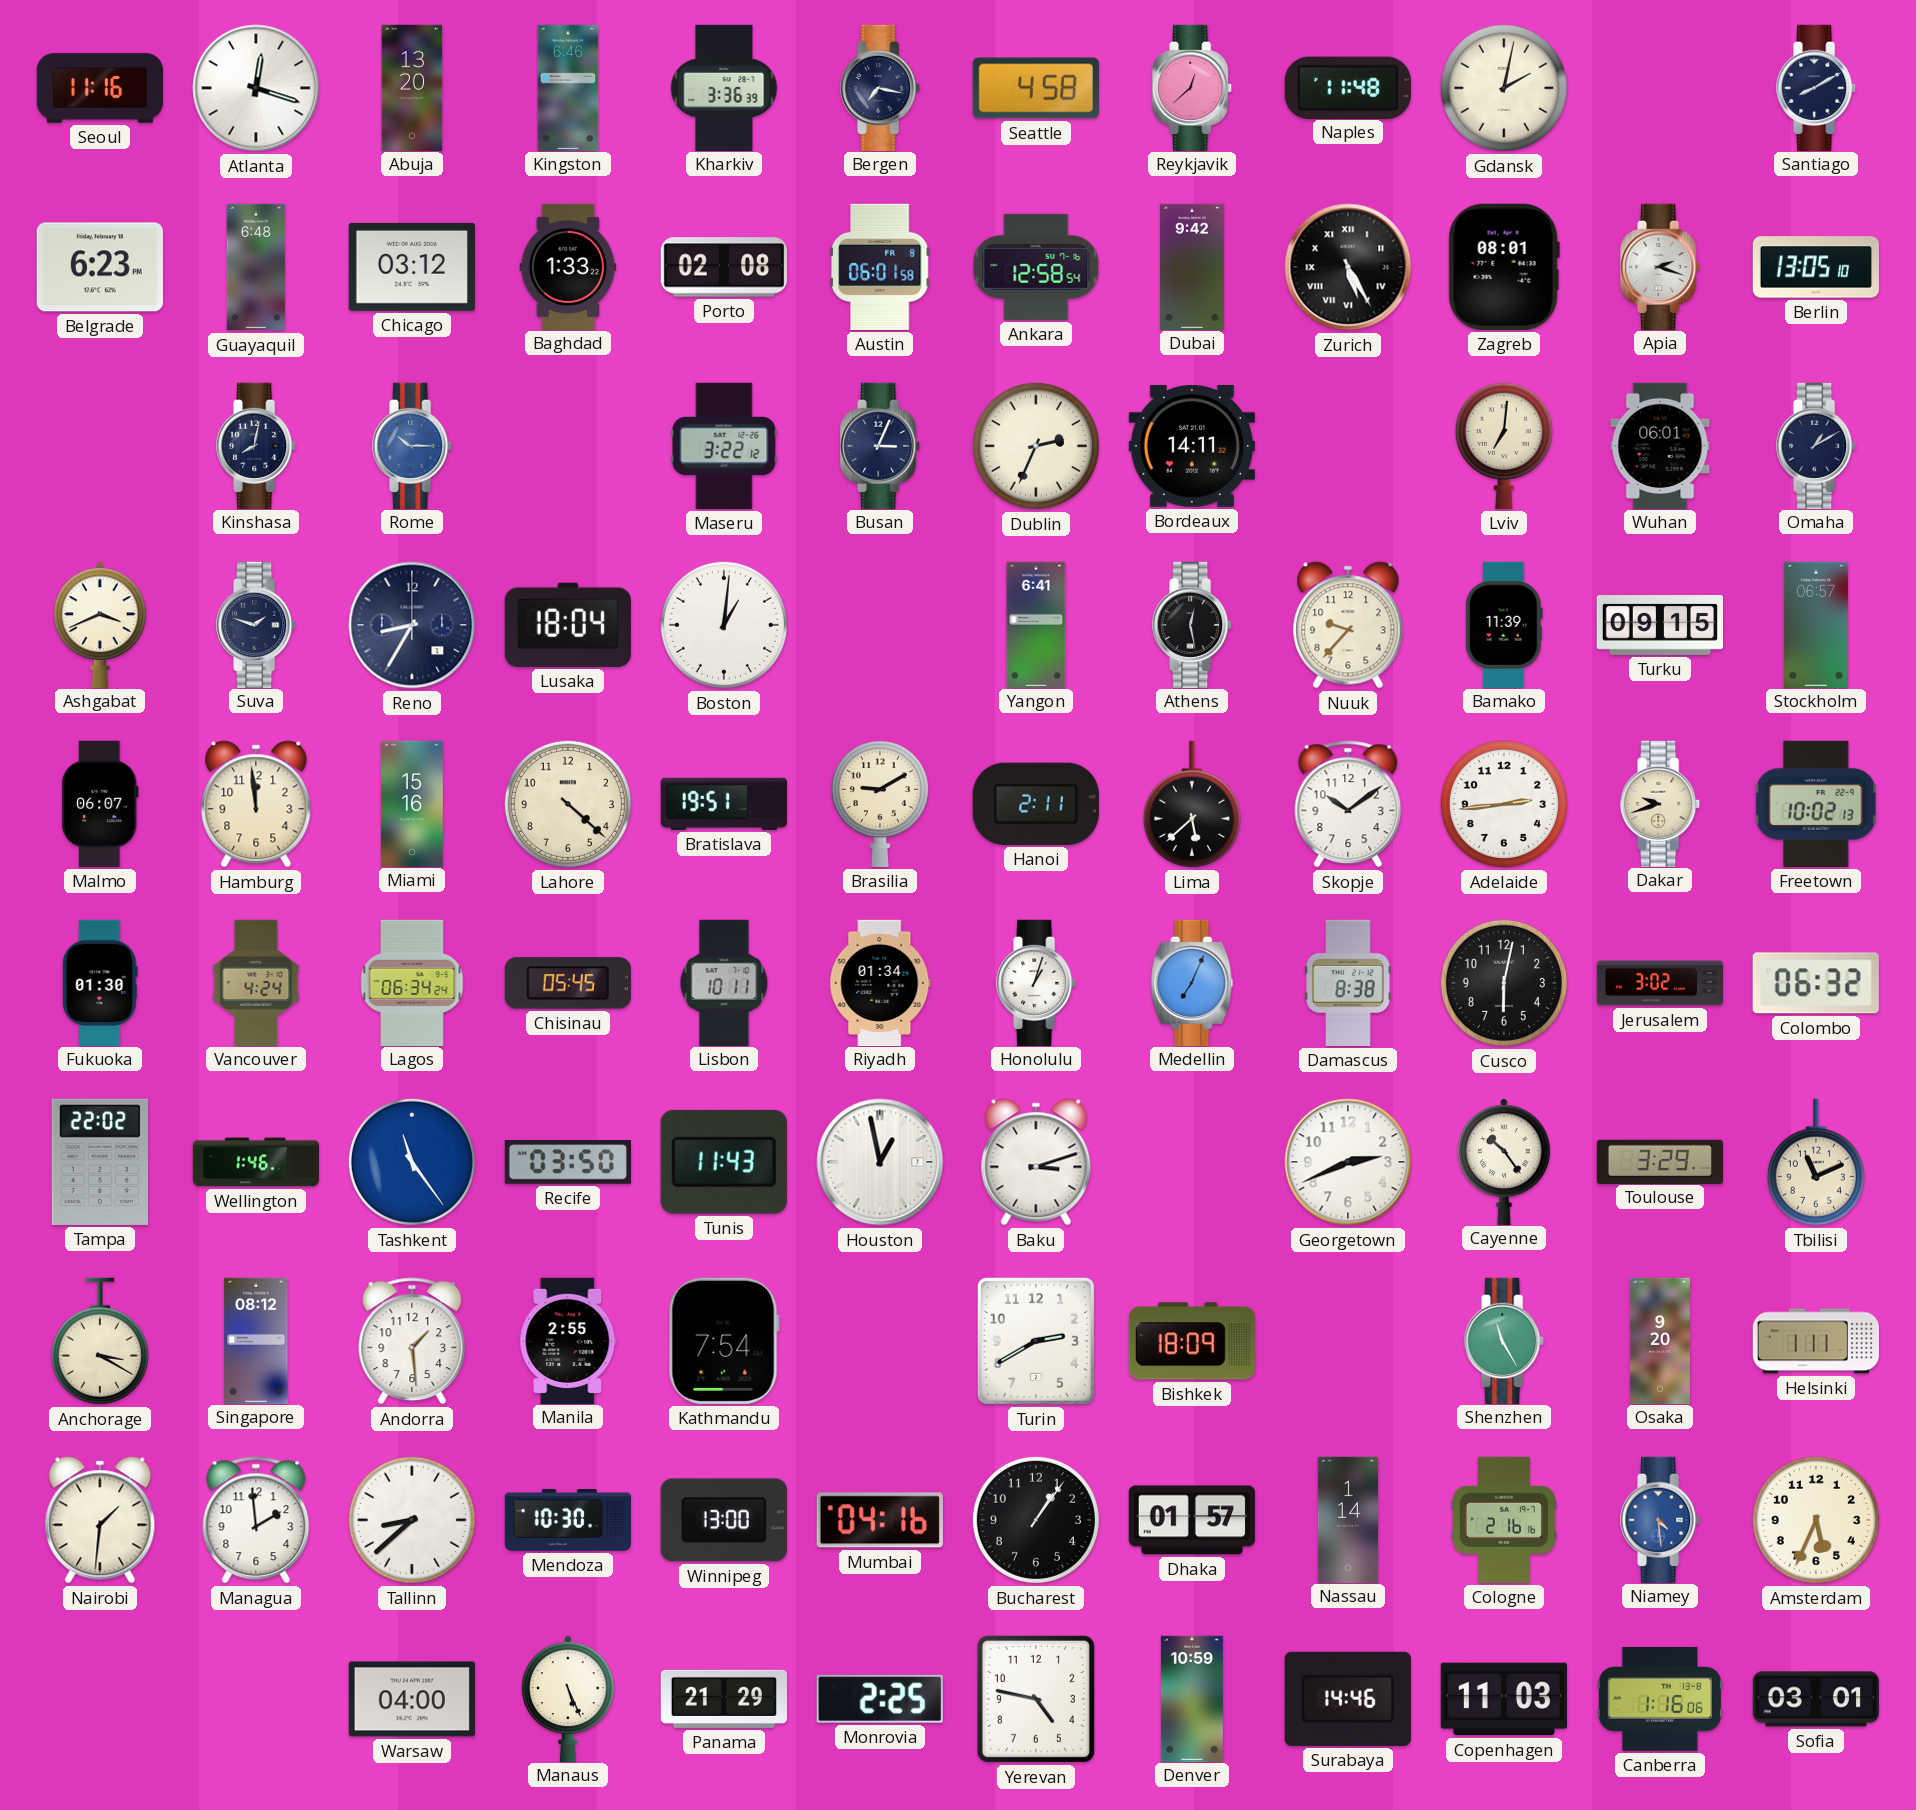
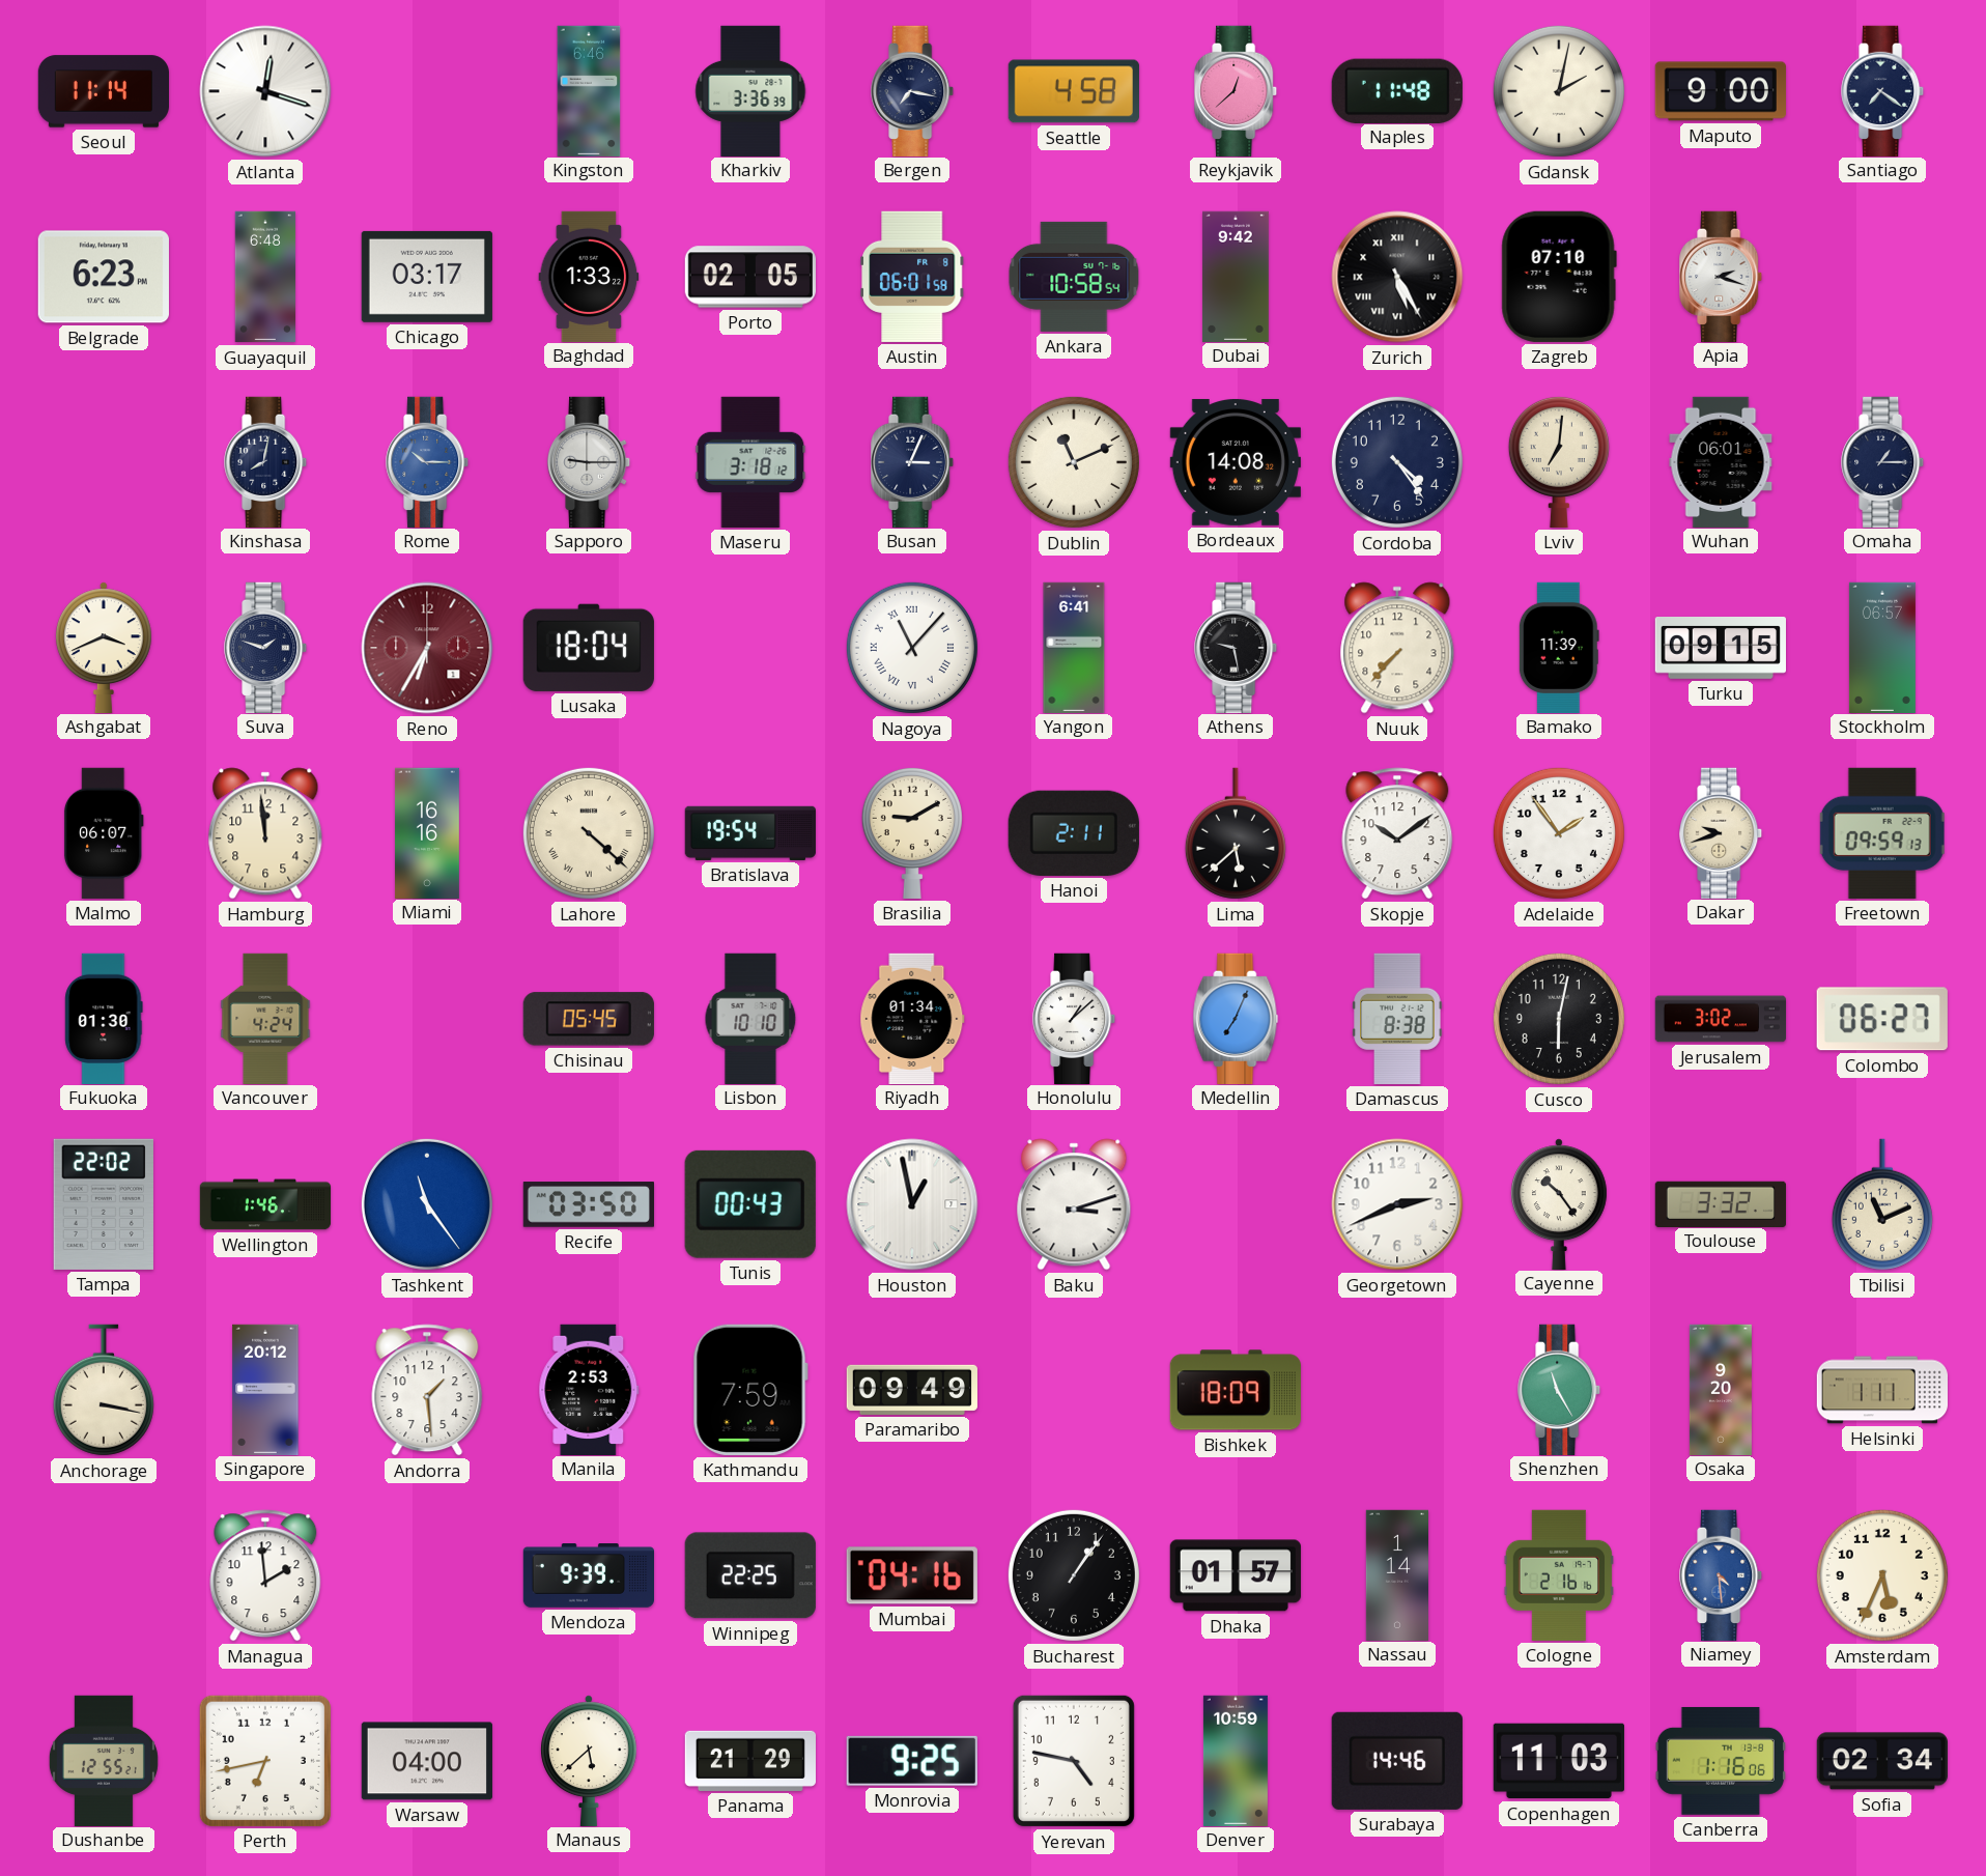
Seoul: 11:16 -> 11:14
Abuja: 13:20 -> none
Maputo: none -> 9:00
Santiago: 8:10 -> 7:21
Chicago: 03:12 -> 03:17
Porto: 02:08 -> 02:05
Ankara: 12:58 -> 10:58
Zagreb: 08:01 -> 07:10
Berlin: 13:05 -> none
Sapporo: none -> 9:15
Maseru: 3:22 -> 3:18
Dublin: 2:34 -> 11:11
Bordeaux: 14:11 -> 14:08
Cordoba: none -> 4:24
Omaha: 1:10 -> 1:15
Reno: 8:35 -> 6:35
Reno dial: navy -> burgundy
Boston: 1:01 -> none
Nagoya: none -> 11:07
Athens: 12:28 -> 9:28
Nuuk: 9:37 -> 7:37
Miami: 15:16 -> 16:16
Lahore numerals: Arabic -> Roman
Bratislava: 19:51 -> 19:54
Adelaide: 2:44 -> 1:54
Freetown: 10:02 -> 09:59
Lagos: 06:34 -> none
Lisbon: 10:11 -> 10:10
Honolulu: 1:03 -> 1:08
Colombo: 06:32 -> 06:27
Tunis: 11:43 -> 00:43
Toulouse: 3:29 -> 3:32
Anchorage: 3:20 -> 3:17
Singapore: 08:12 -> 20:12
Manila: 2:55 -> 2:53
Kathmandu: 7:54 -> 7:59
Paramaribo: none -> 09:49
Turin: 2:40 -> none
Nairobi: 1:31 -> none
Tallinn: 8:38 -> none
Mendoza: 10:30 -> 9:39
Winnipeg: 13:00 -> 22:25
Dushanbe: none -> 12:55
Perth: none -> 6:43
Manaus: 5:26 -> 5:38
Monrovia: 2:25 -> 9:25
Sofia: 03:01 -> 02:34
